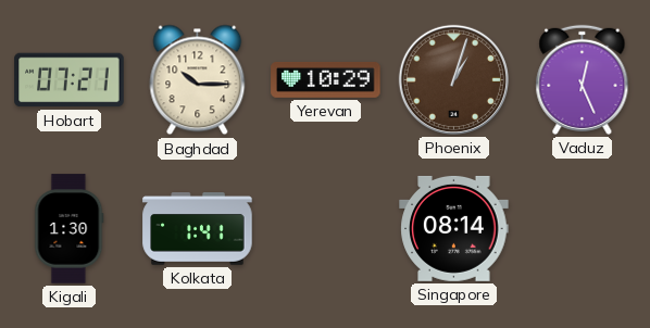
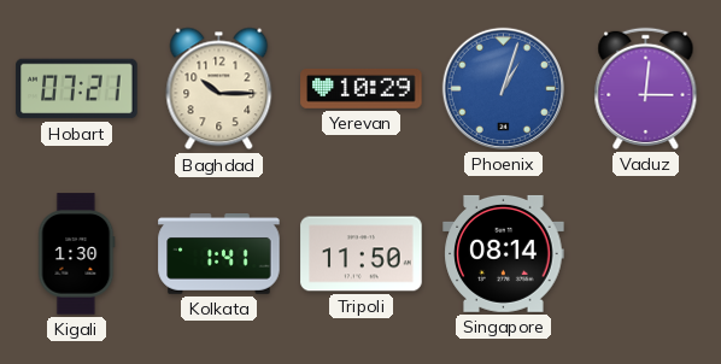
Phoenix dial: brown -> blue
Vaduz: 12:26 -> 3:01
Tripoli: none -> 11:50
